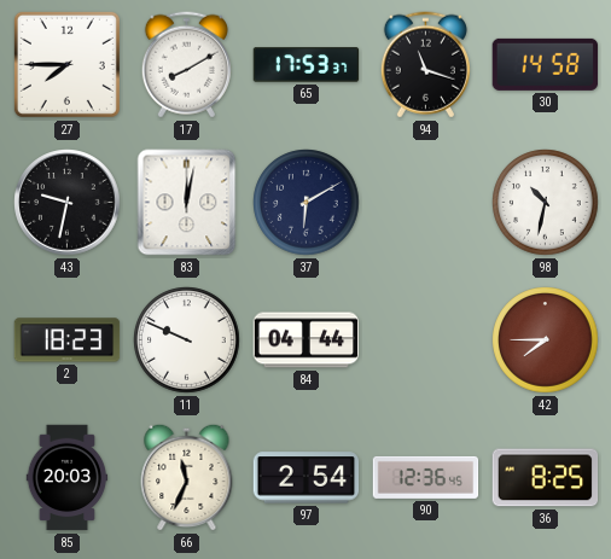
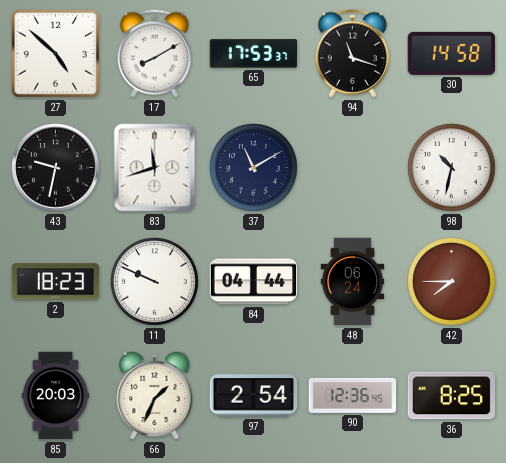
27: 7:45 -> 4:52
83: 12:02 -> 11:42
37: 6:10 -> 11:10
48: none -> 06:24
66: 11:34 -> 1:34
